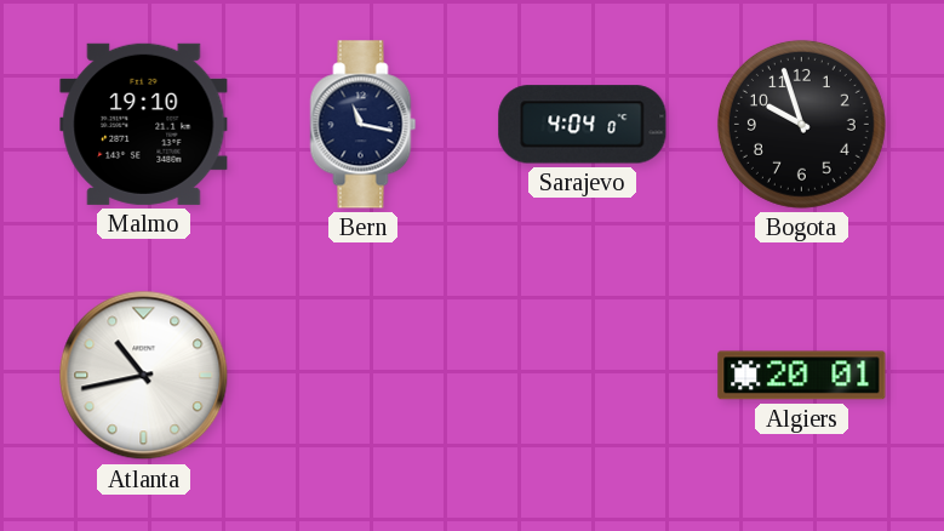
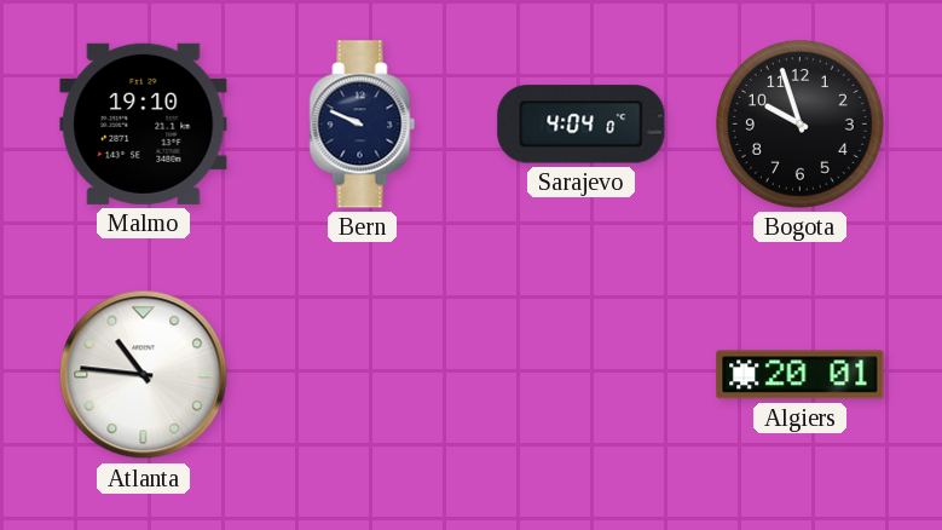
Bern: 11:17 -> 9:49
Atlanta: 10:43 -> 10:46
